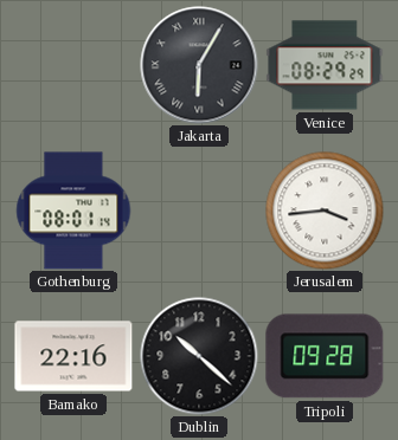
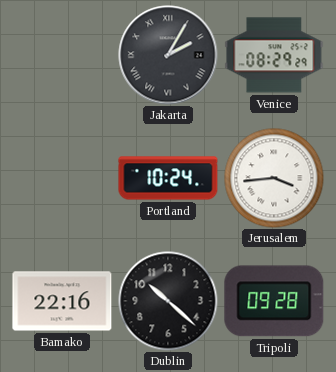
Jakarta: 6:05 -> 2:05
Gothenburg: 08:01 -> none
Portland: none -> 10:24
